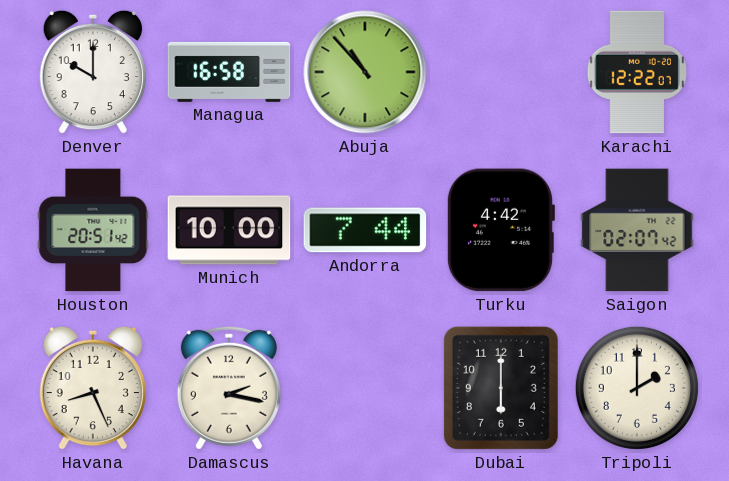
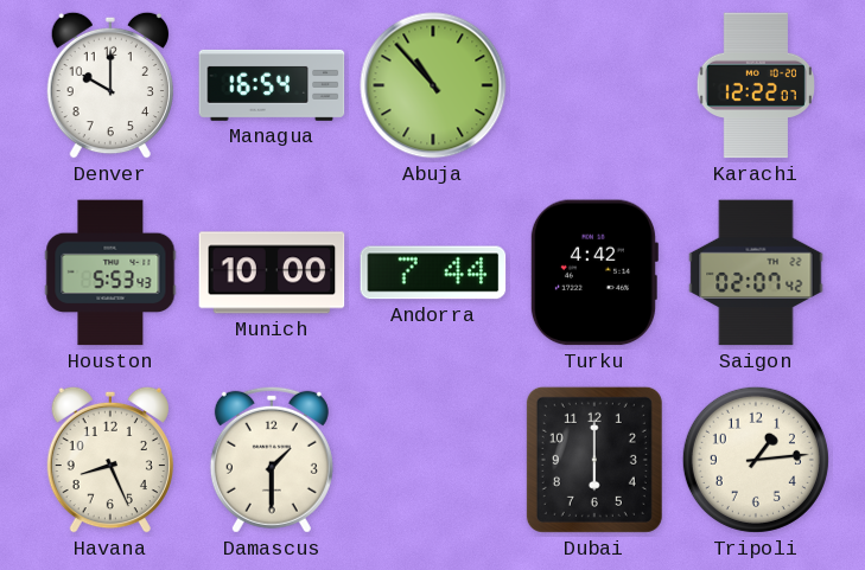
Managua: 16:58 -> 16:54
Houston: 20:51 -> 5:53
Damascus: 2:17 -> 1:30
Tripoli: 2:00 -> 1:14
